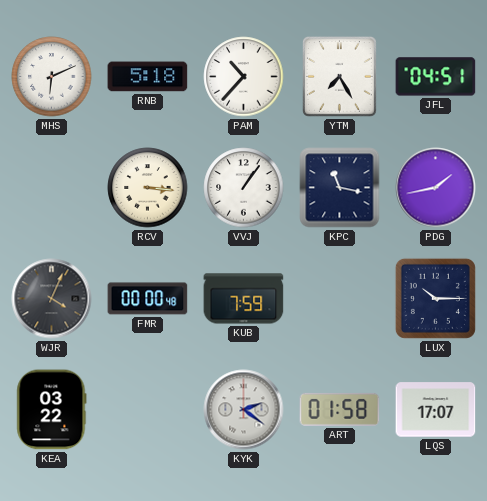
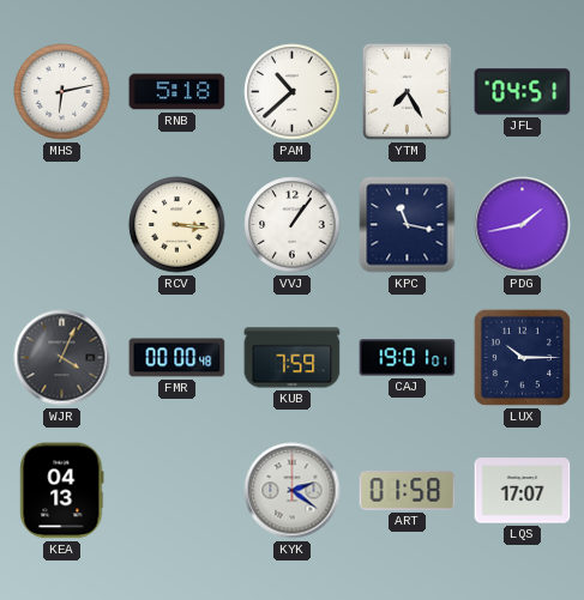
MHS: 6:11 -> 6:13
PAM: 10:37 -> 10:38
CAJ: none -> 19:01
KEA: 03:22 -> 04:13
